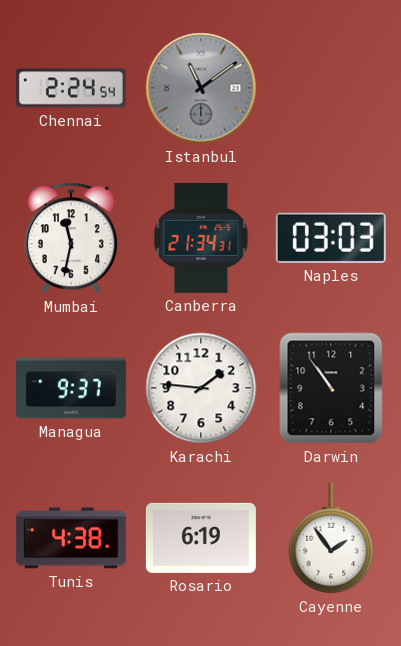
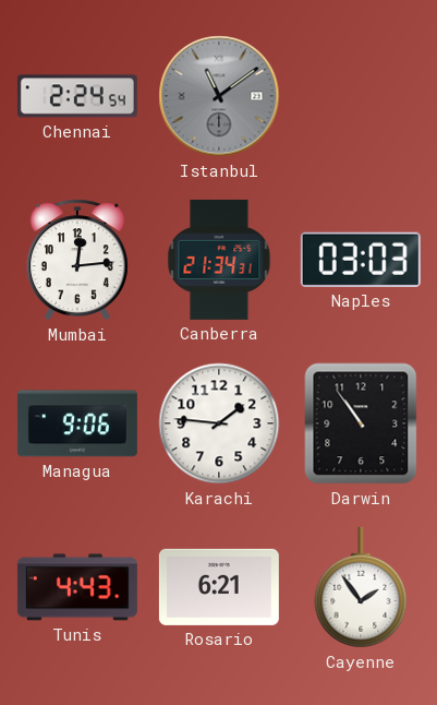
Mumbai: 11:32 -> 12:14
Managua: 9:37 -> 9:06
Tunis: 4:38 -> 4:43
Rosario: 6:19 -> 6:21
